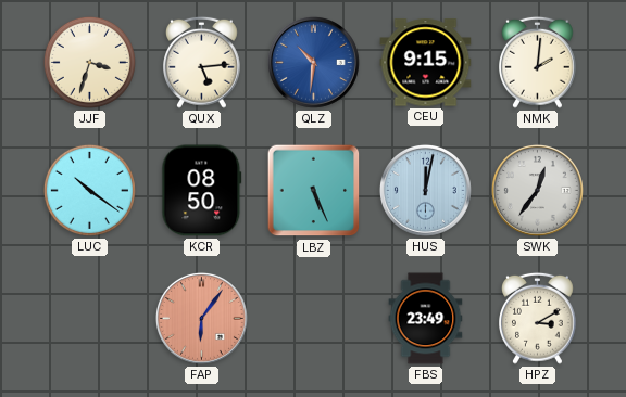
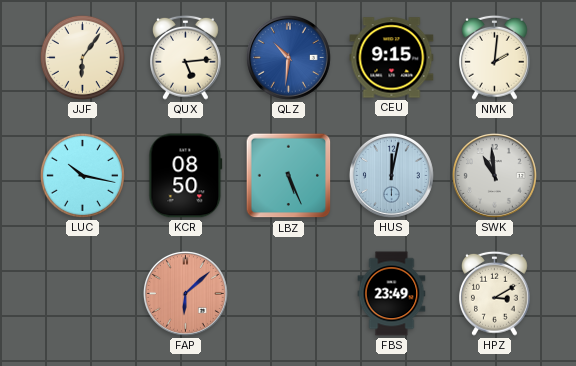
JJF: 3:33 -> 6:06
LUC: 10:21 -> 10:17
SWK: 12:36 -> 10:59
FAP: 6:06 -> 6:08
